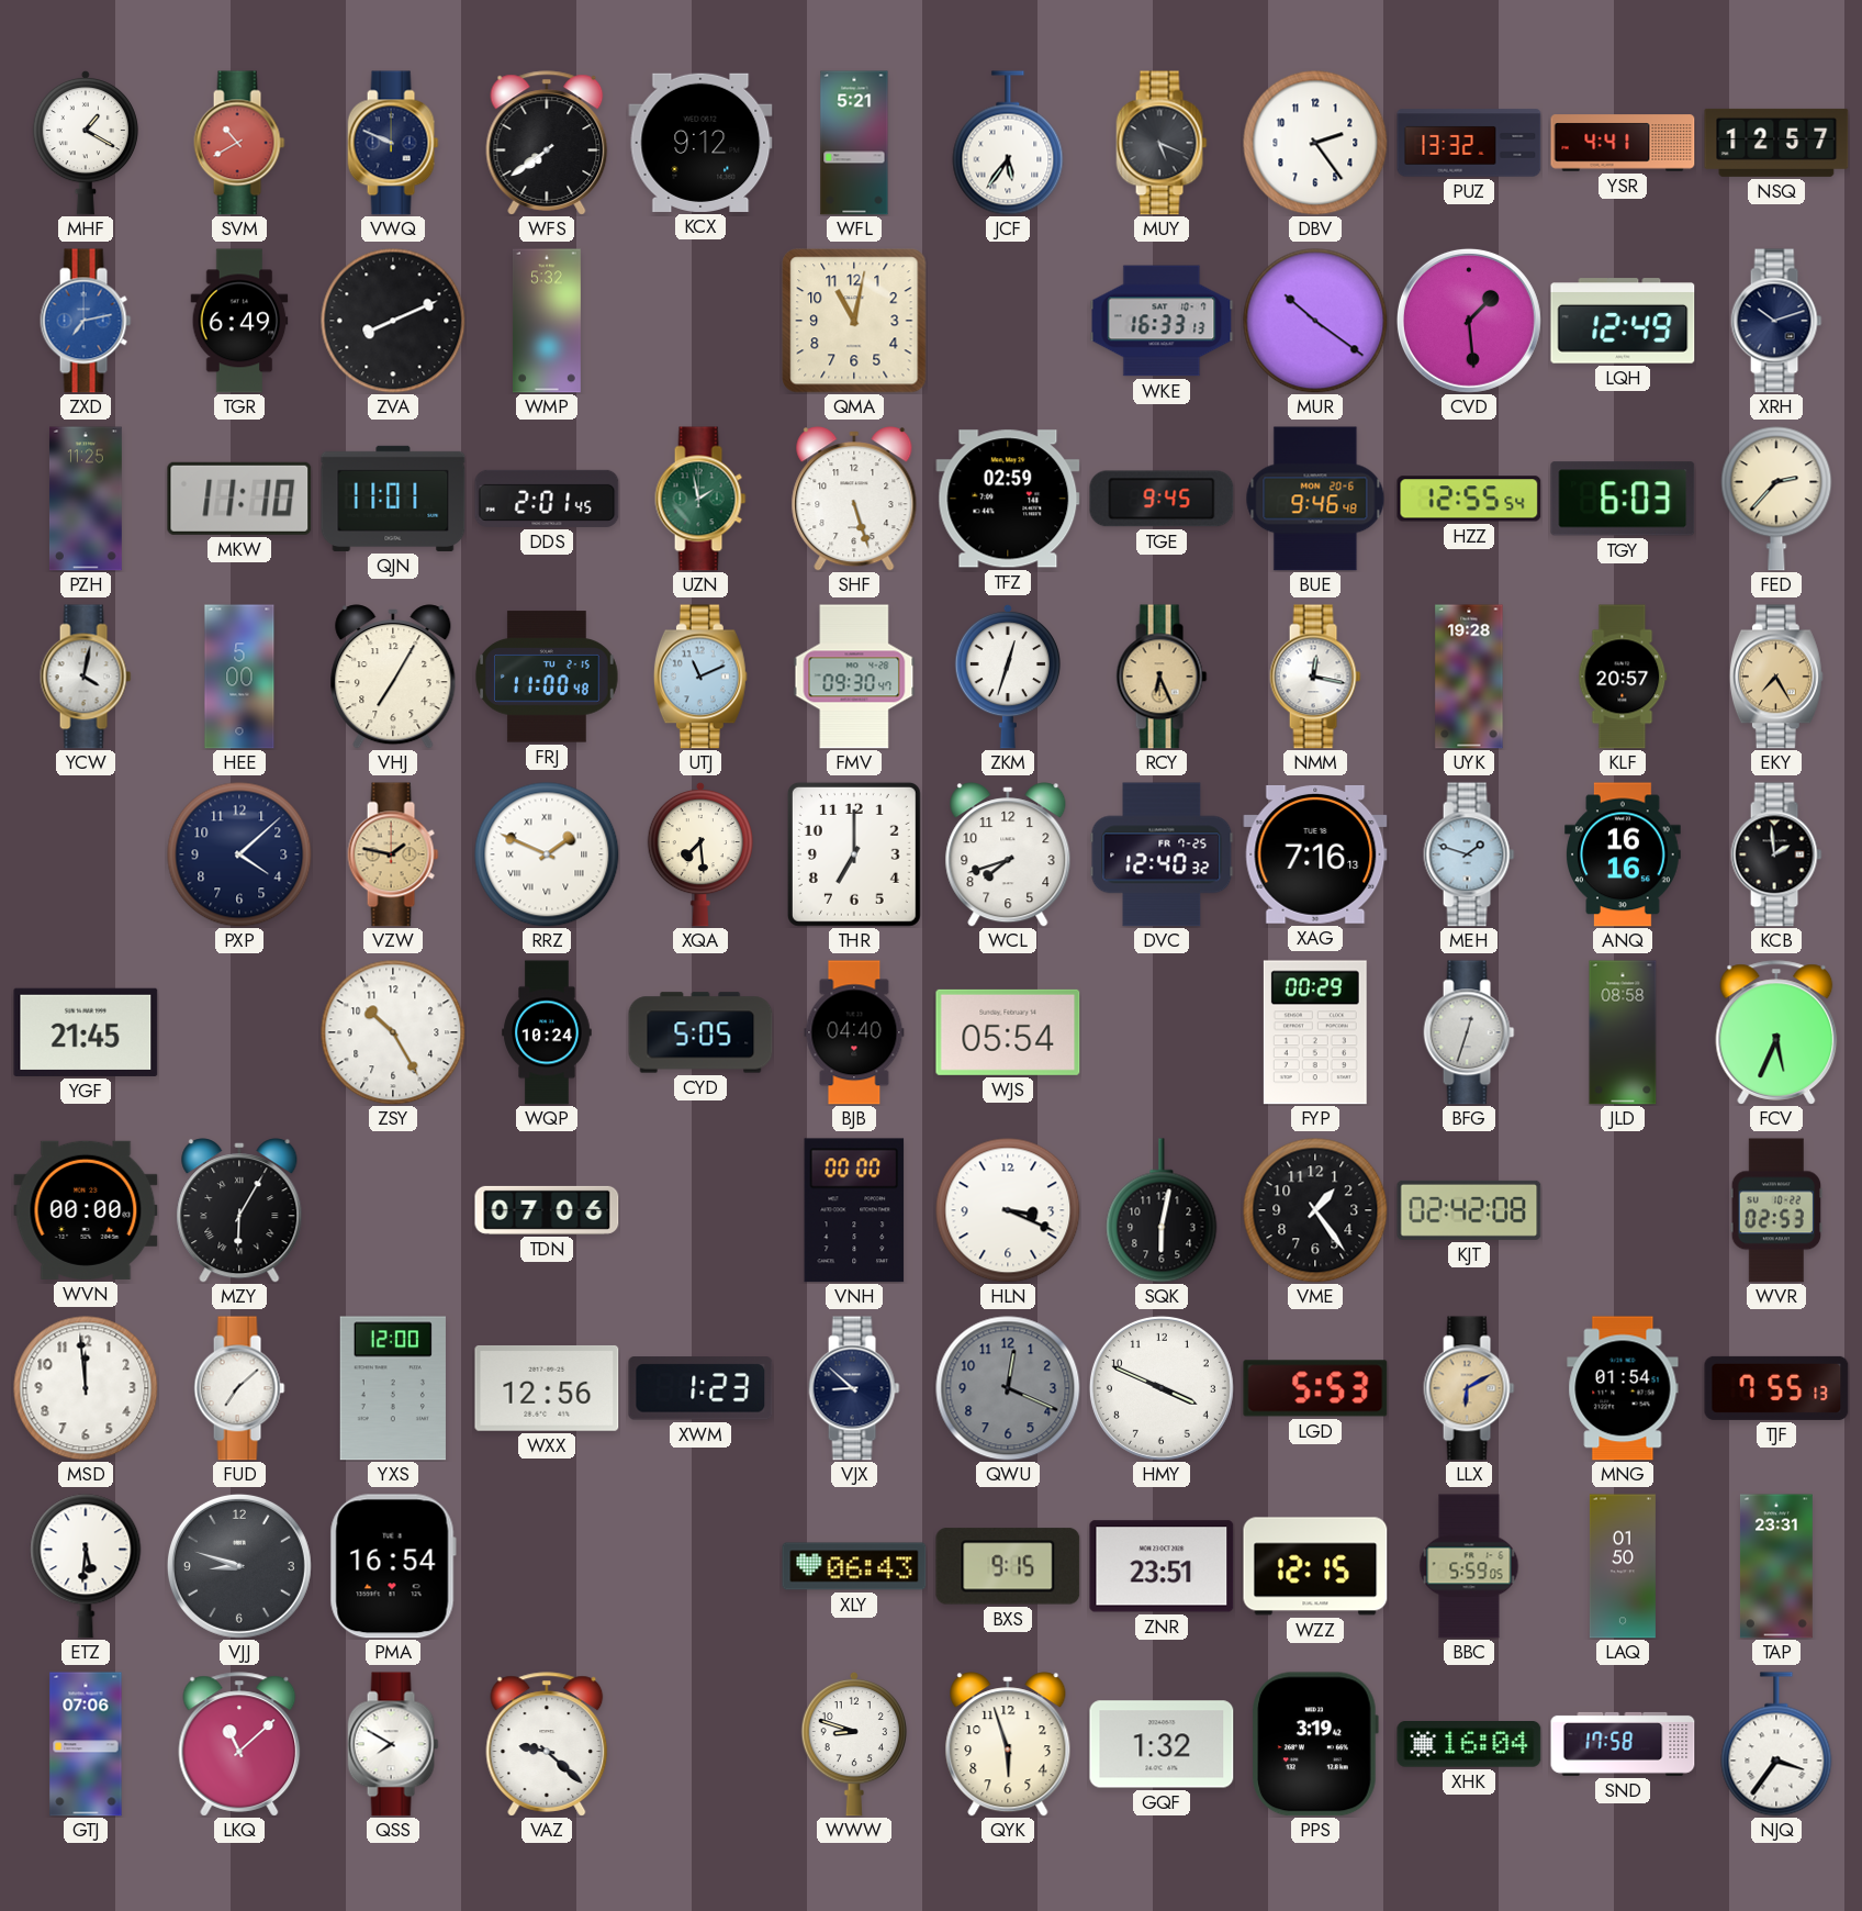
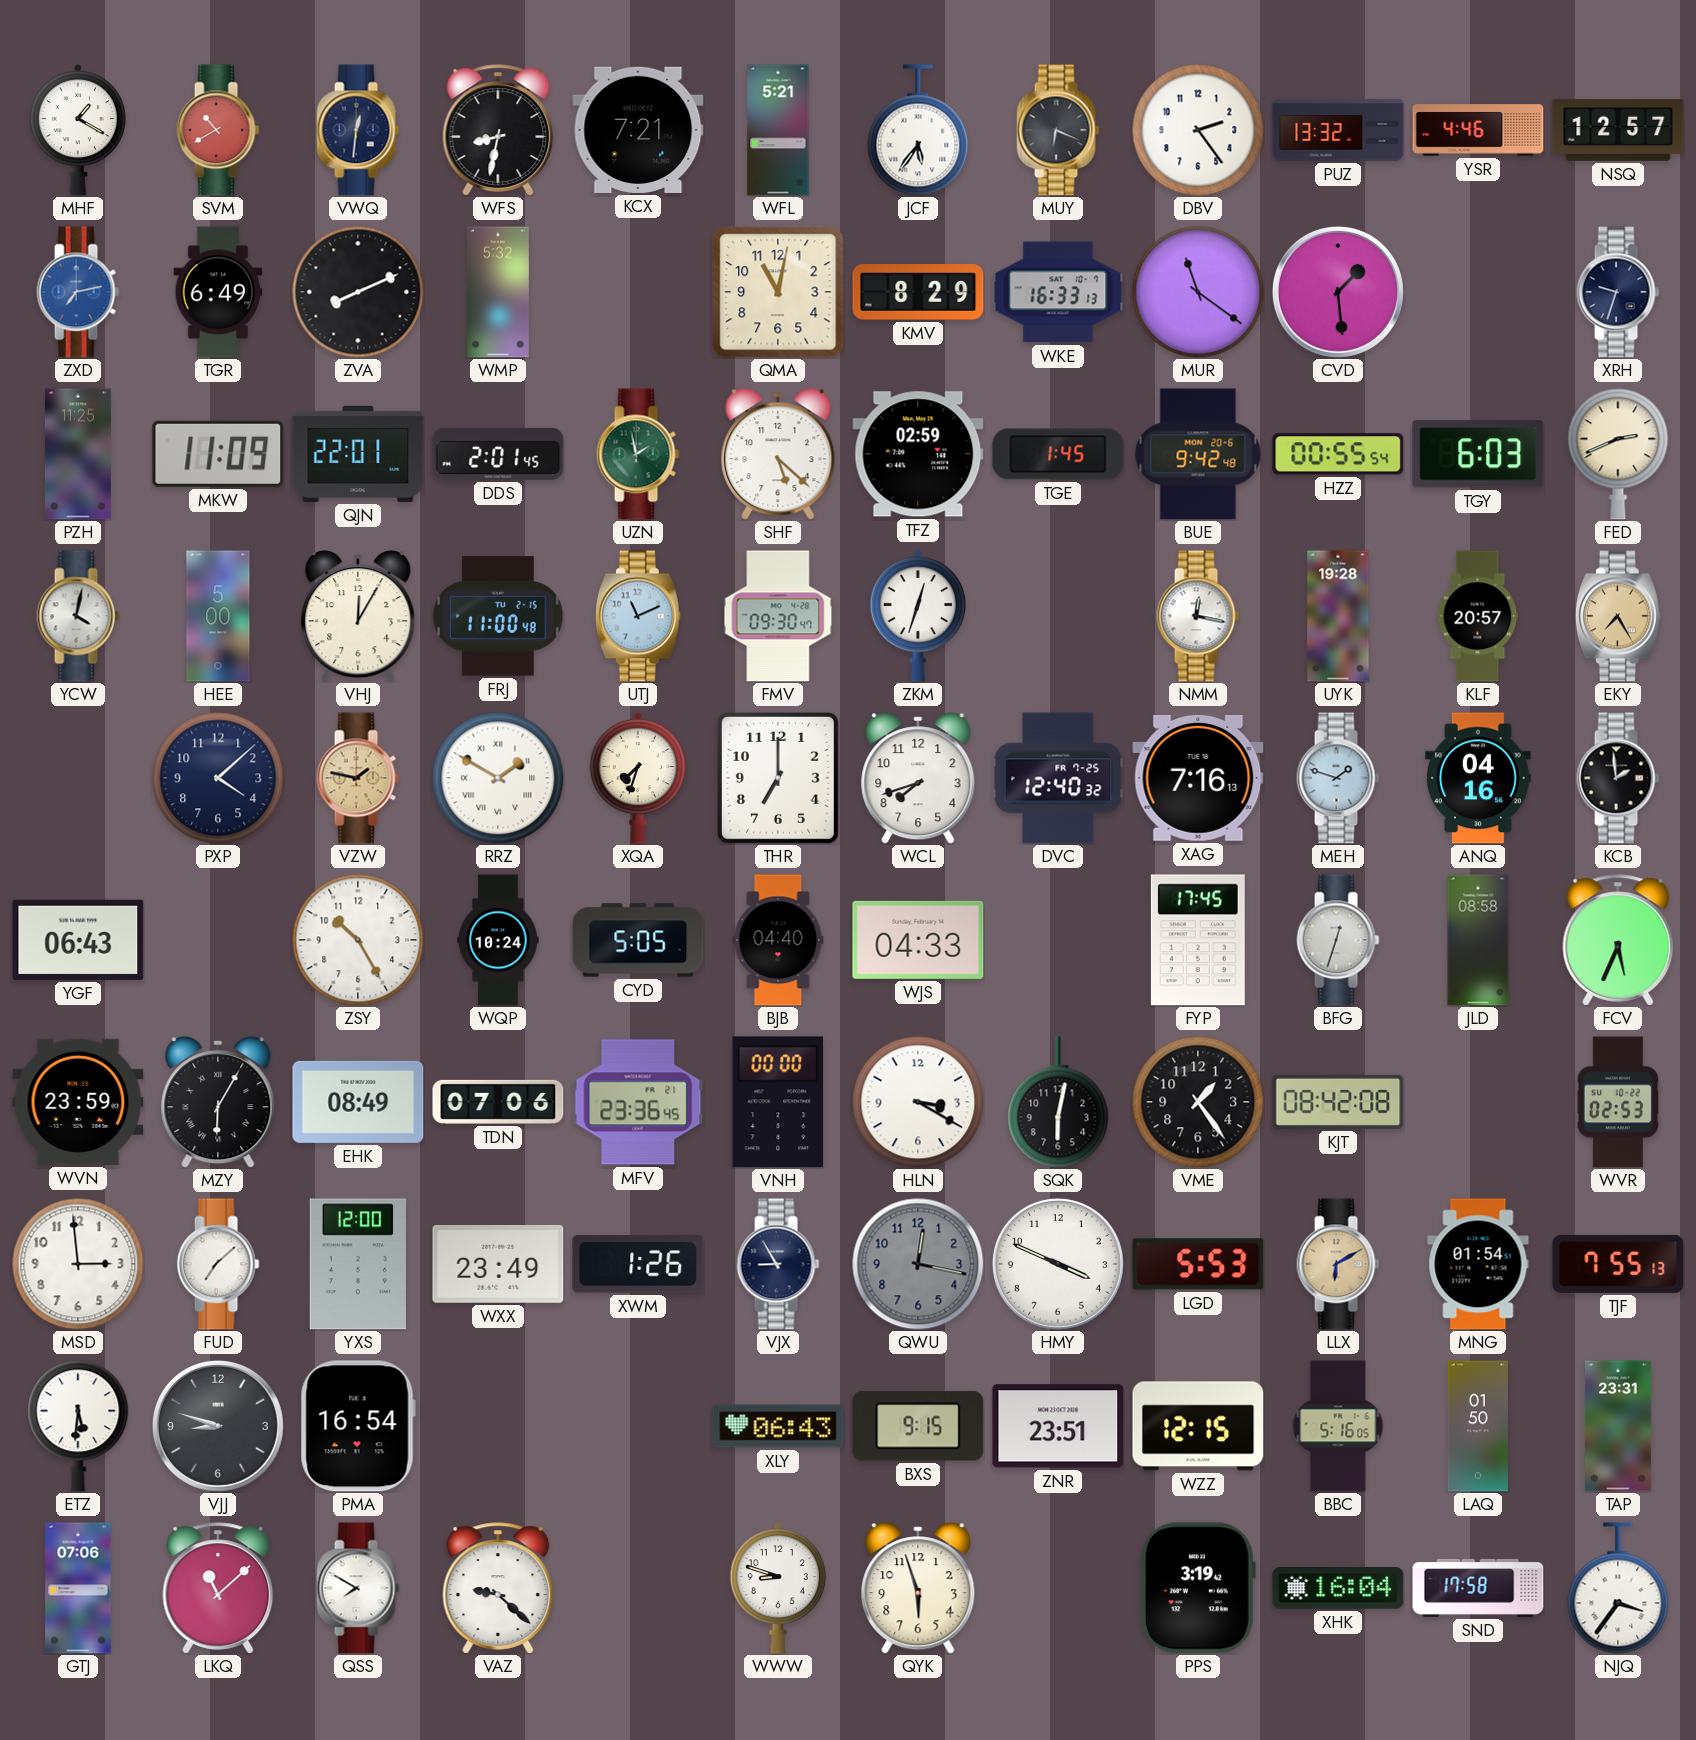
VWQ: 9:49 -> 12:31
WFS: 7:39 -> 8:32
KCX: 9:12 -> 7:21
MUY: 5:19 -> 6:19
YSR: 4:41 -> 4:46
KMV: none -> 8:29
MUR: 10:21 -> 11:21
LQH: 12:49 -> none
XRH: 10:12 -> 9:33
MKW: 11:10 -> 11:09
QJN: 11:01 -> 22:01
SHF: 5:27 -> 5:22
TGE: 9:45 -> 1:45
BUE: 9:46 -> 9:42
HZZ: 12:55 -> 00:55
FED: 2:37 -> 2:41
VHJ: 7:05 -> 12:05
RCY: 6:26 -> none
RRZ: 1:49 -> 1:50
XQA: 7:29 -> 7:33
ANQ: 16:16 -> 04:16
YGF: 21:45 -> 06:43
WJS: 05:54 -> 04:33
FYP: 00:29 -> 17:45
WVN: 00:00 -> 23:59
EHK: none -> 08:49
MFV: none -> 23:36
HLN: 3:19 -> 3:20
KJT: 02:42 -> 08:42
MSD: 11:59 -> 2:59
WXX: 12:56 -> 23:49
XWM: 1:23 -> 1:26
VJX: 8:52 -> 8:55
QWU: 12:19 -> 12:17
BBC: 5:59 -> 5:16
GQF: 1:32 -> none
